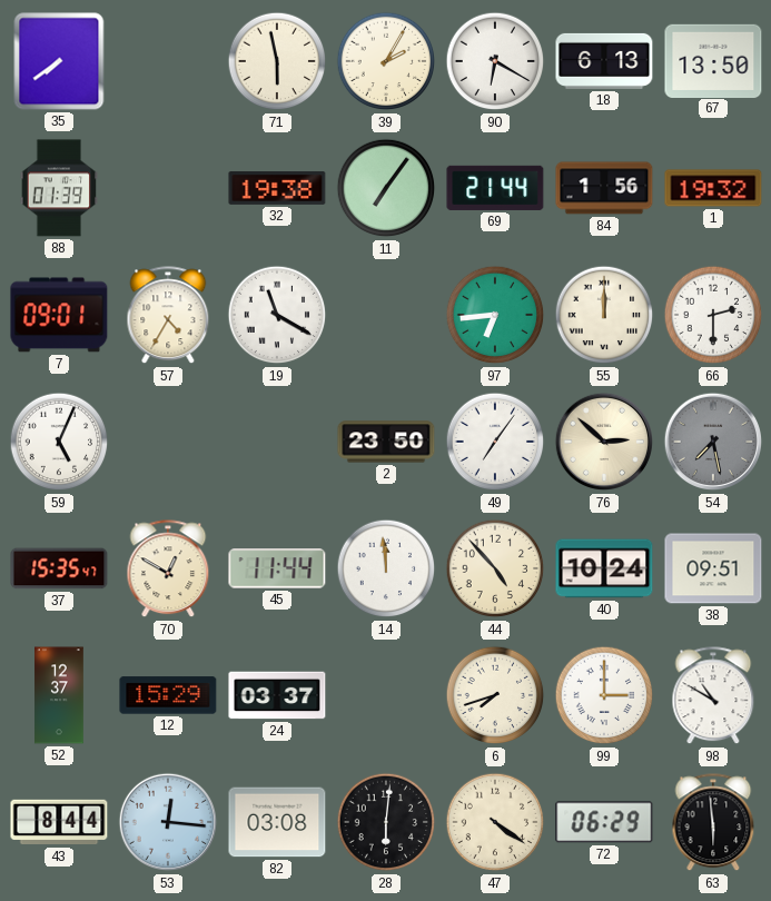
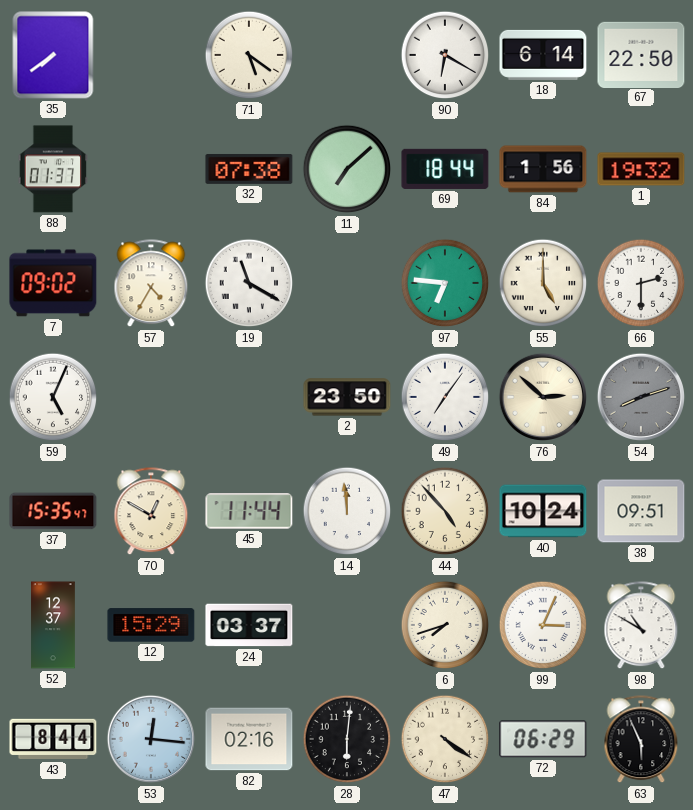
71: 5:58 -> 5:21
39: 2:05 -> none
18: 6:13 -> 6:14
67: 13:50 -> 22:50
88: 01:39 -> 01:37
32: 19:38 -> 07:38
11: 7:06 -> 7:08
69: 21:44 -> 18:44
7: 09:01 -> 09:02
97: 6:44 -> 6:46
55: 12:00 -> 5:00
54: 7:28 -> 8:12
99: 3:00 -> 3:04
82: 03:08 -> 02:16
63: 5:59 -> 5:56
